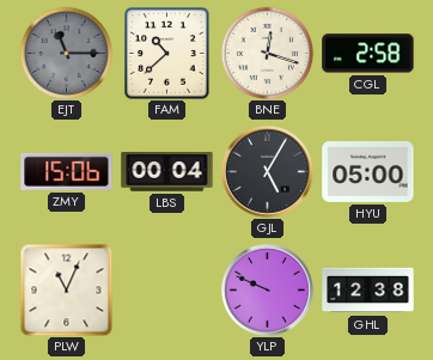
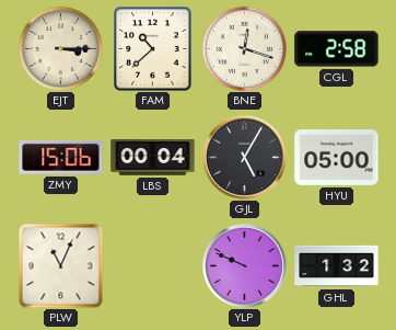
EJT: 11:15 -> 3:15
EJT dial: grey -> cream
GHL: 12:38 -> 1:32
